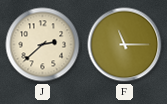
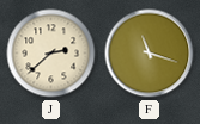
F: 11:15 -> 11:18
